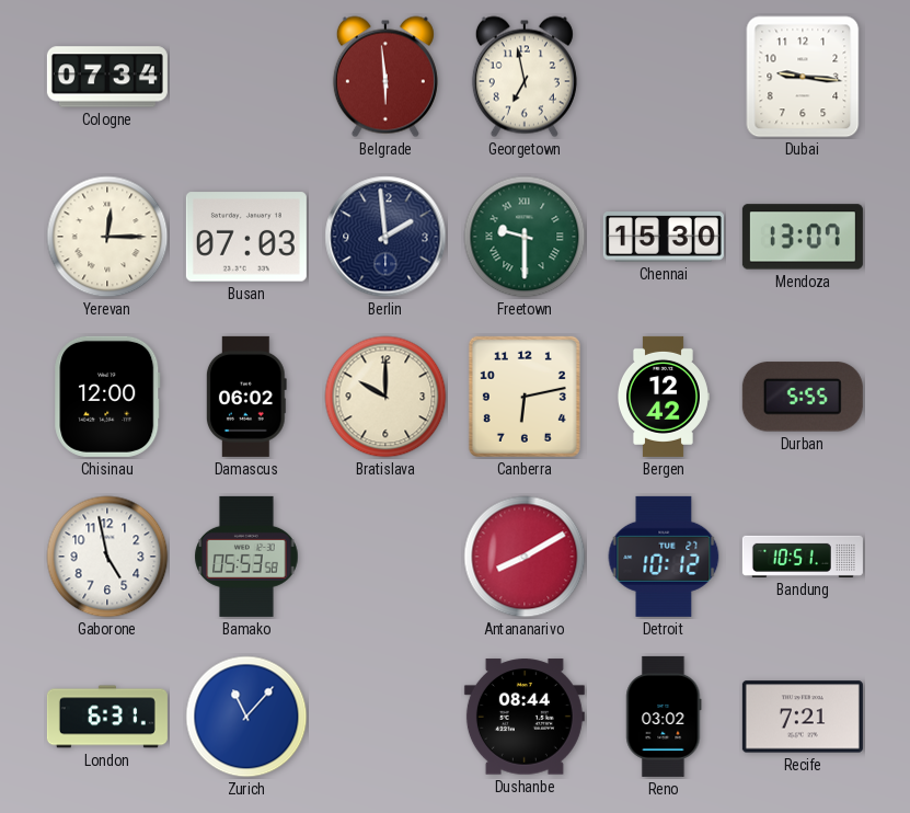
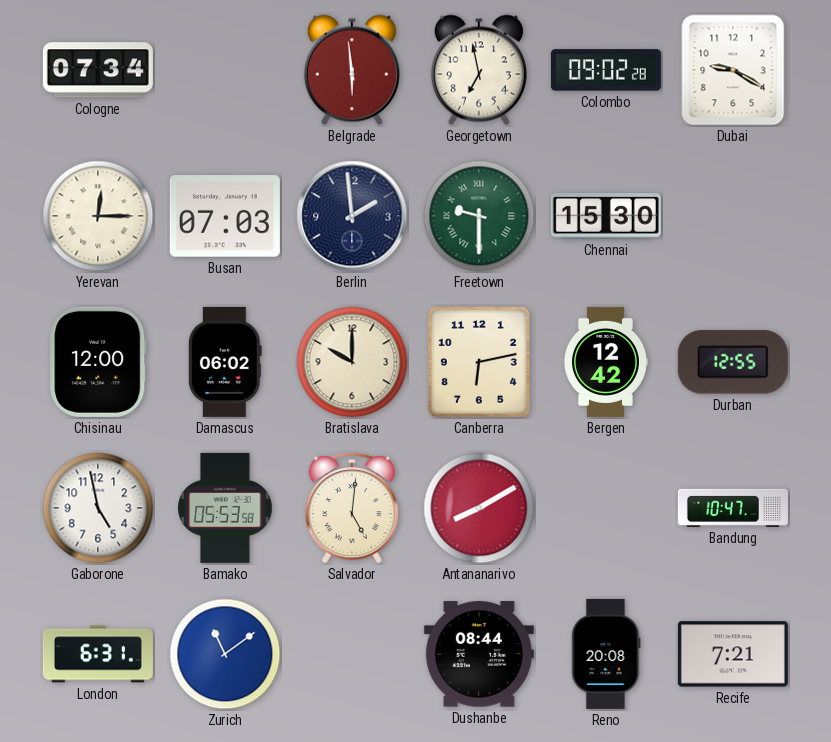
Colombo: none -> 09:02
Dubai: 9:16 -> 9:20
Mendoza: 13:07 -> none
Durban: 5:55 -> 12:55
Salvador: none -> 5:01
Detroit: 10:12 -> none
Bandung: 10:51 -> 10:47
Zurich: 11:07 -> 11:09
Reno: 03:02 -> 20:08
